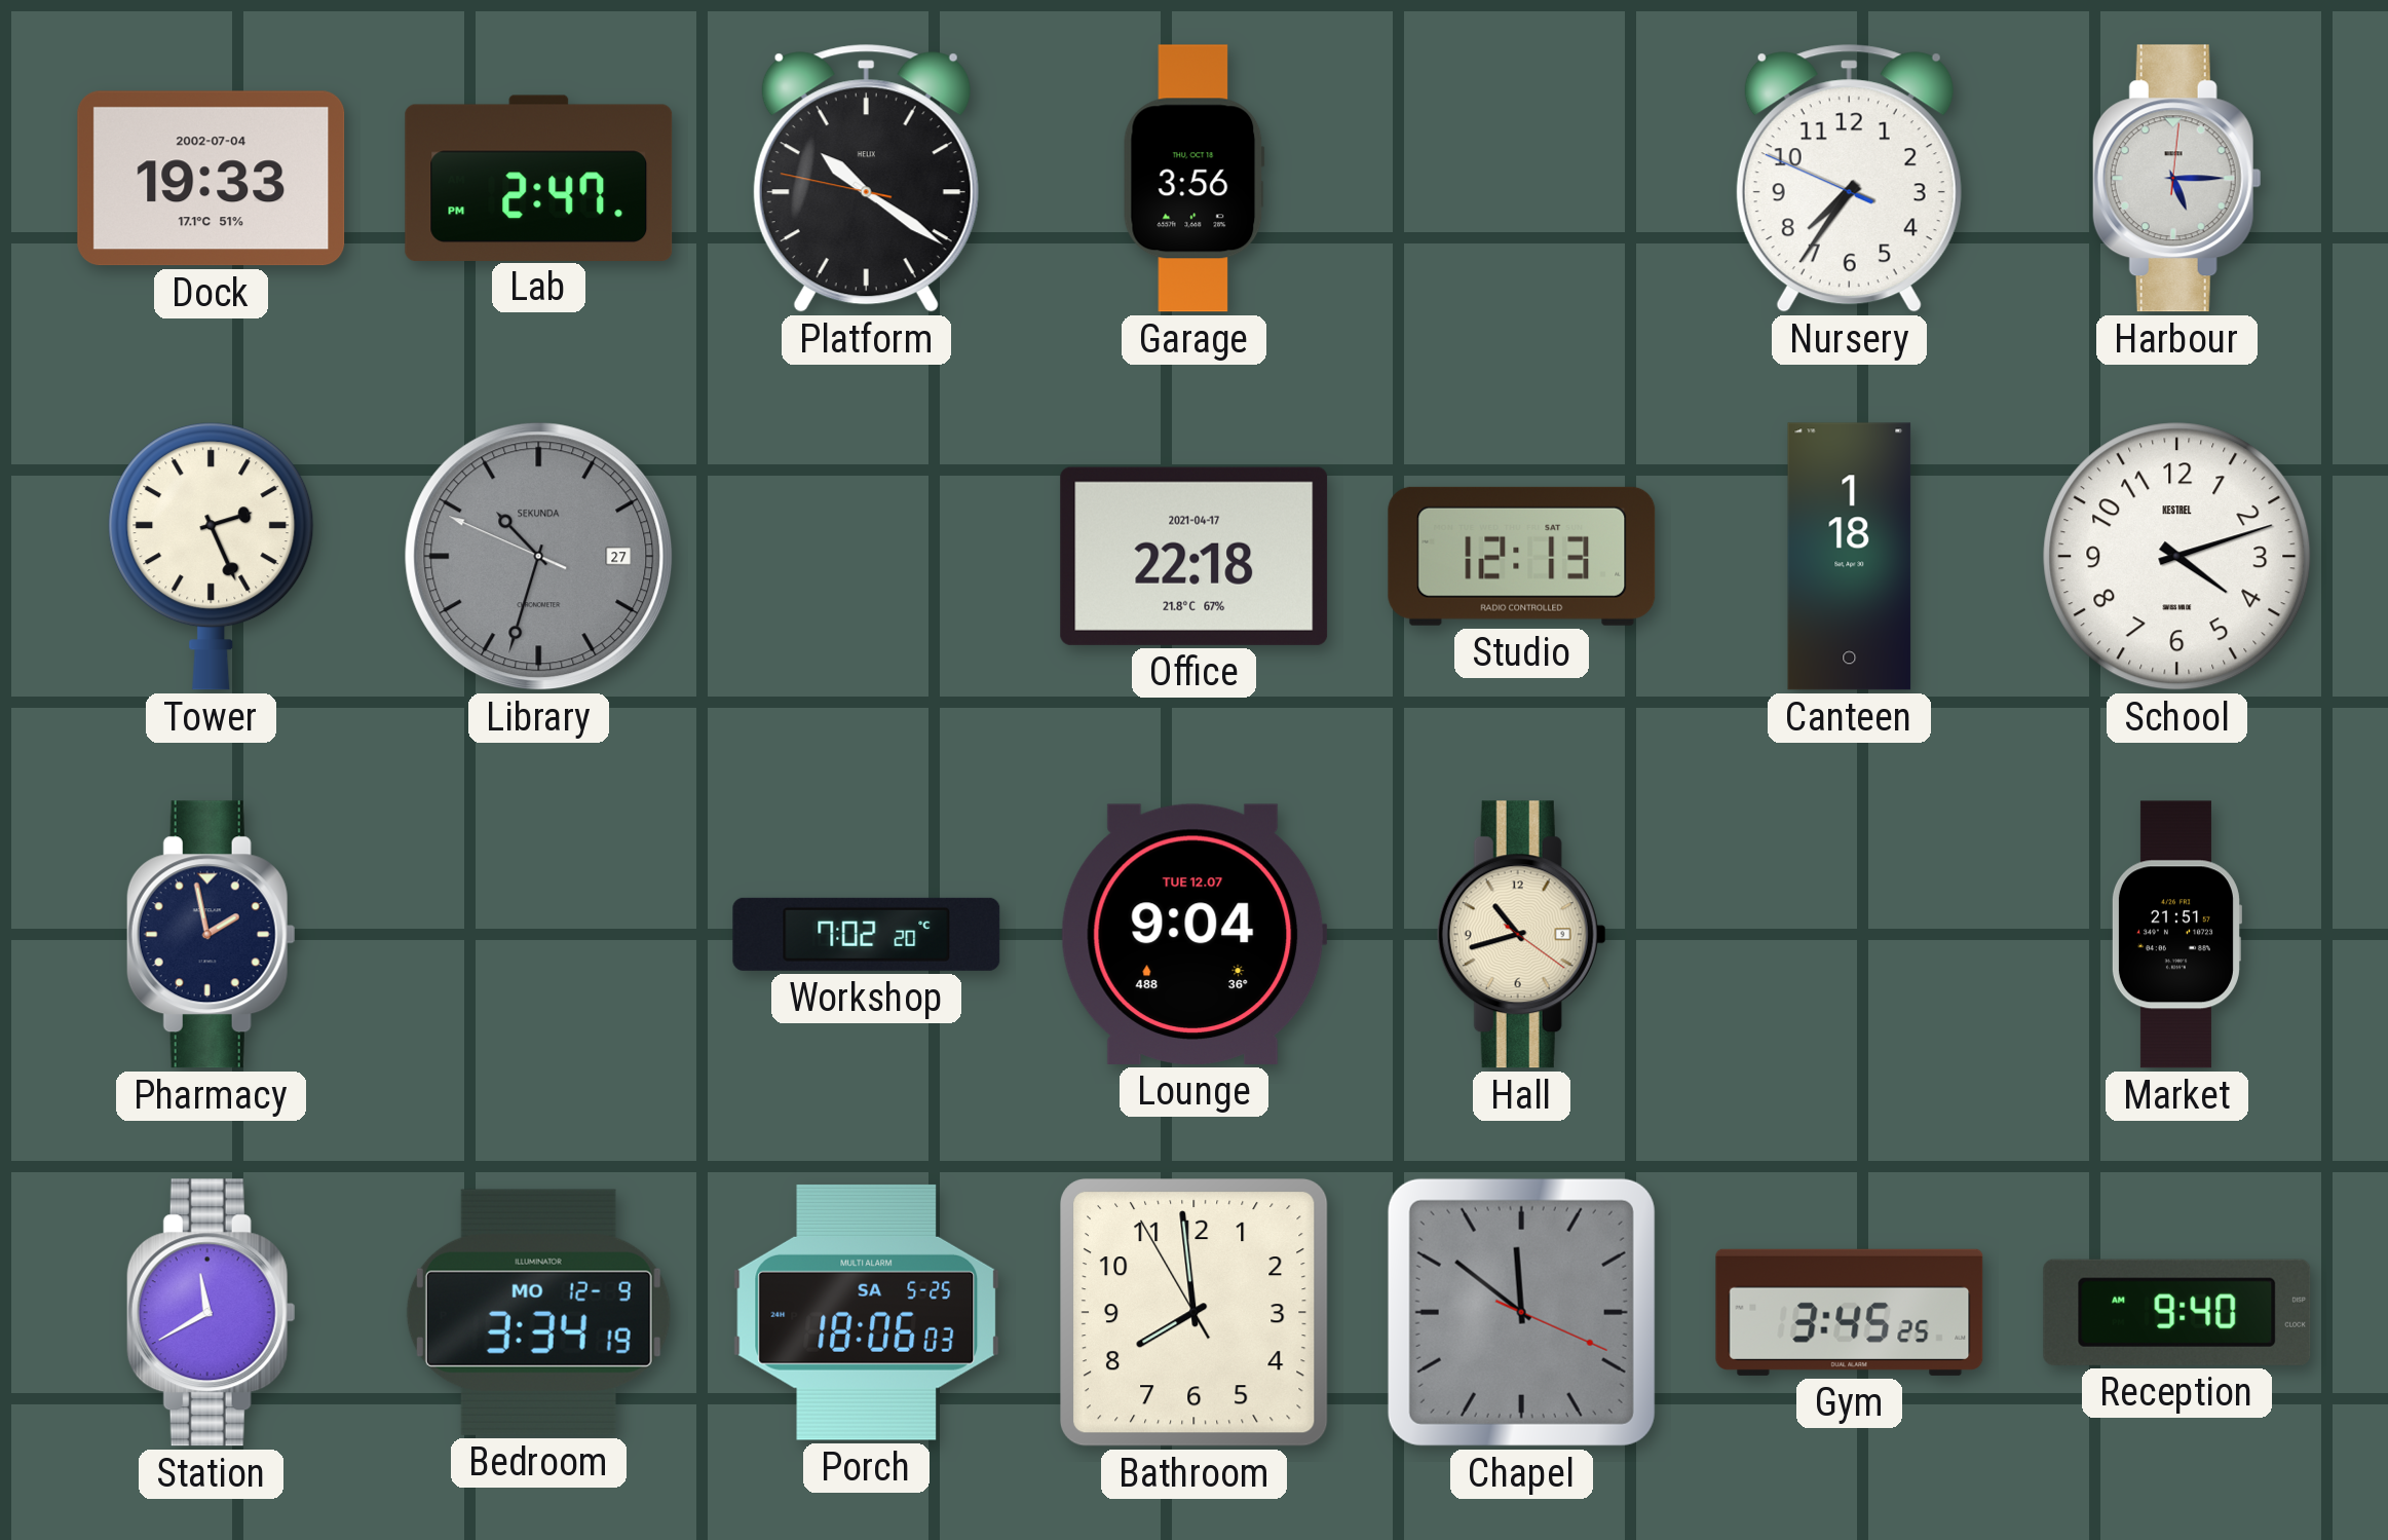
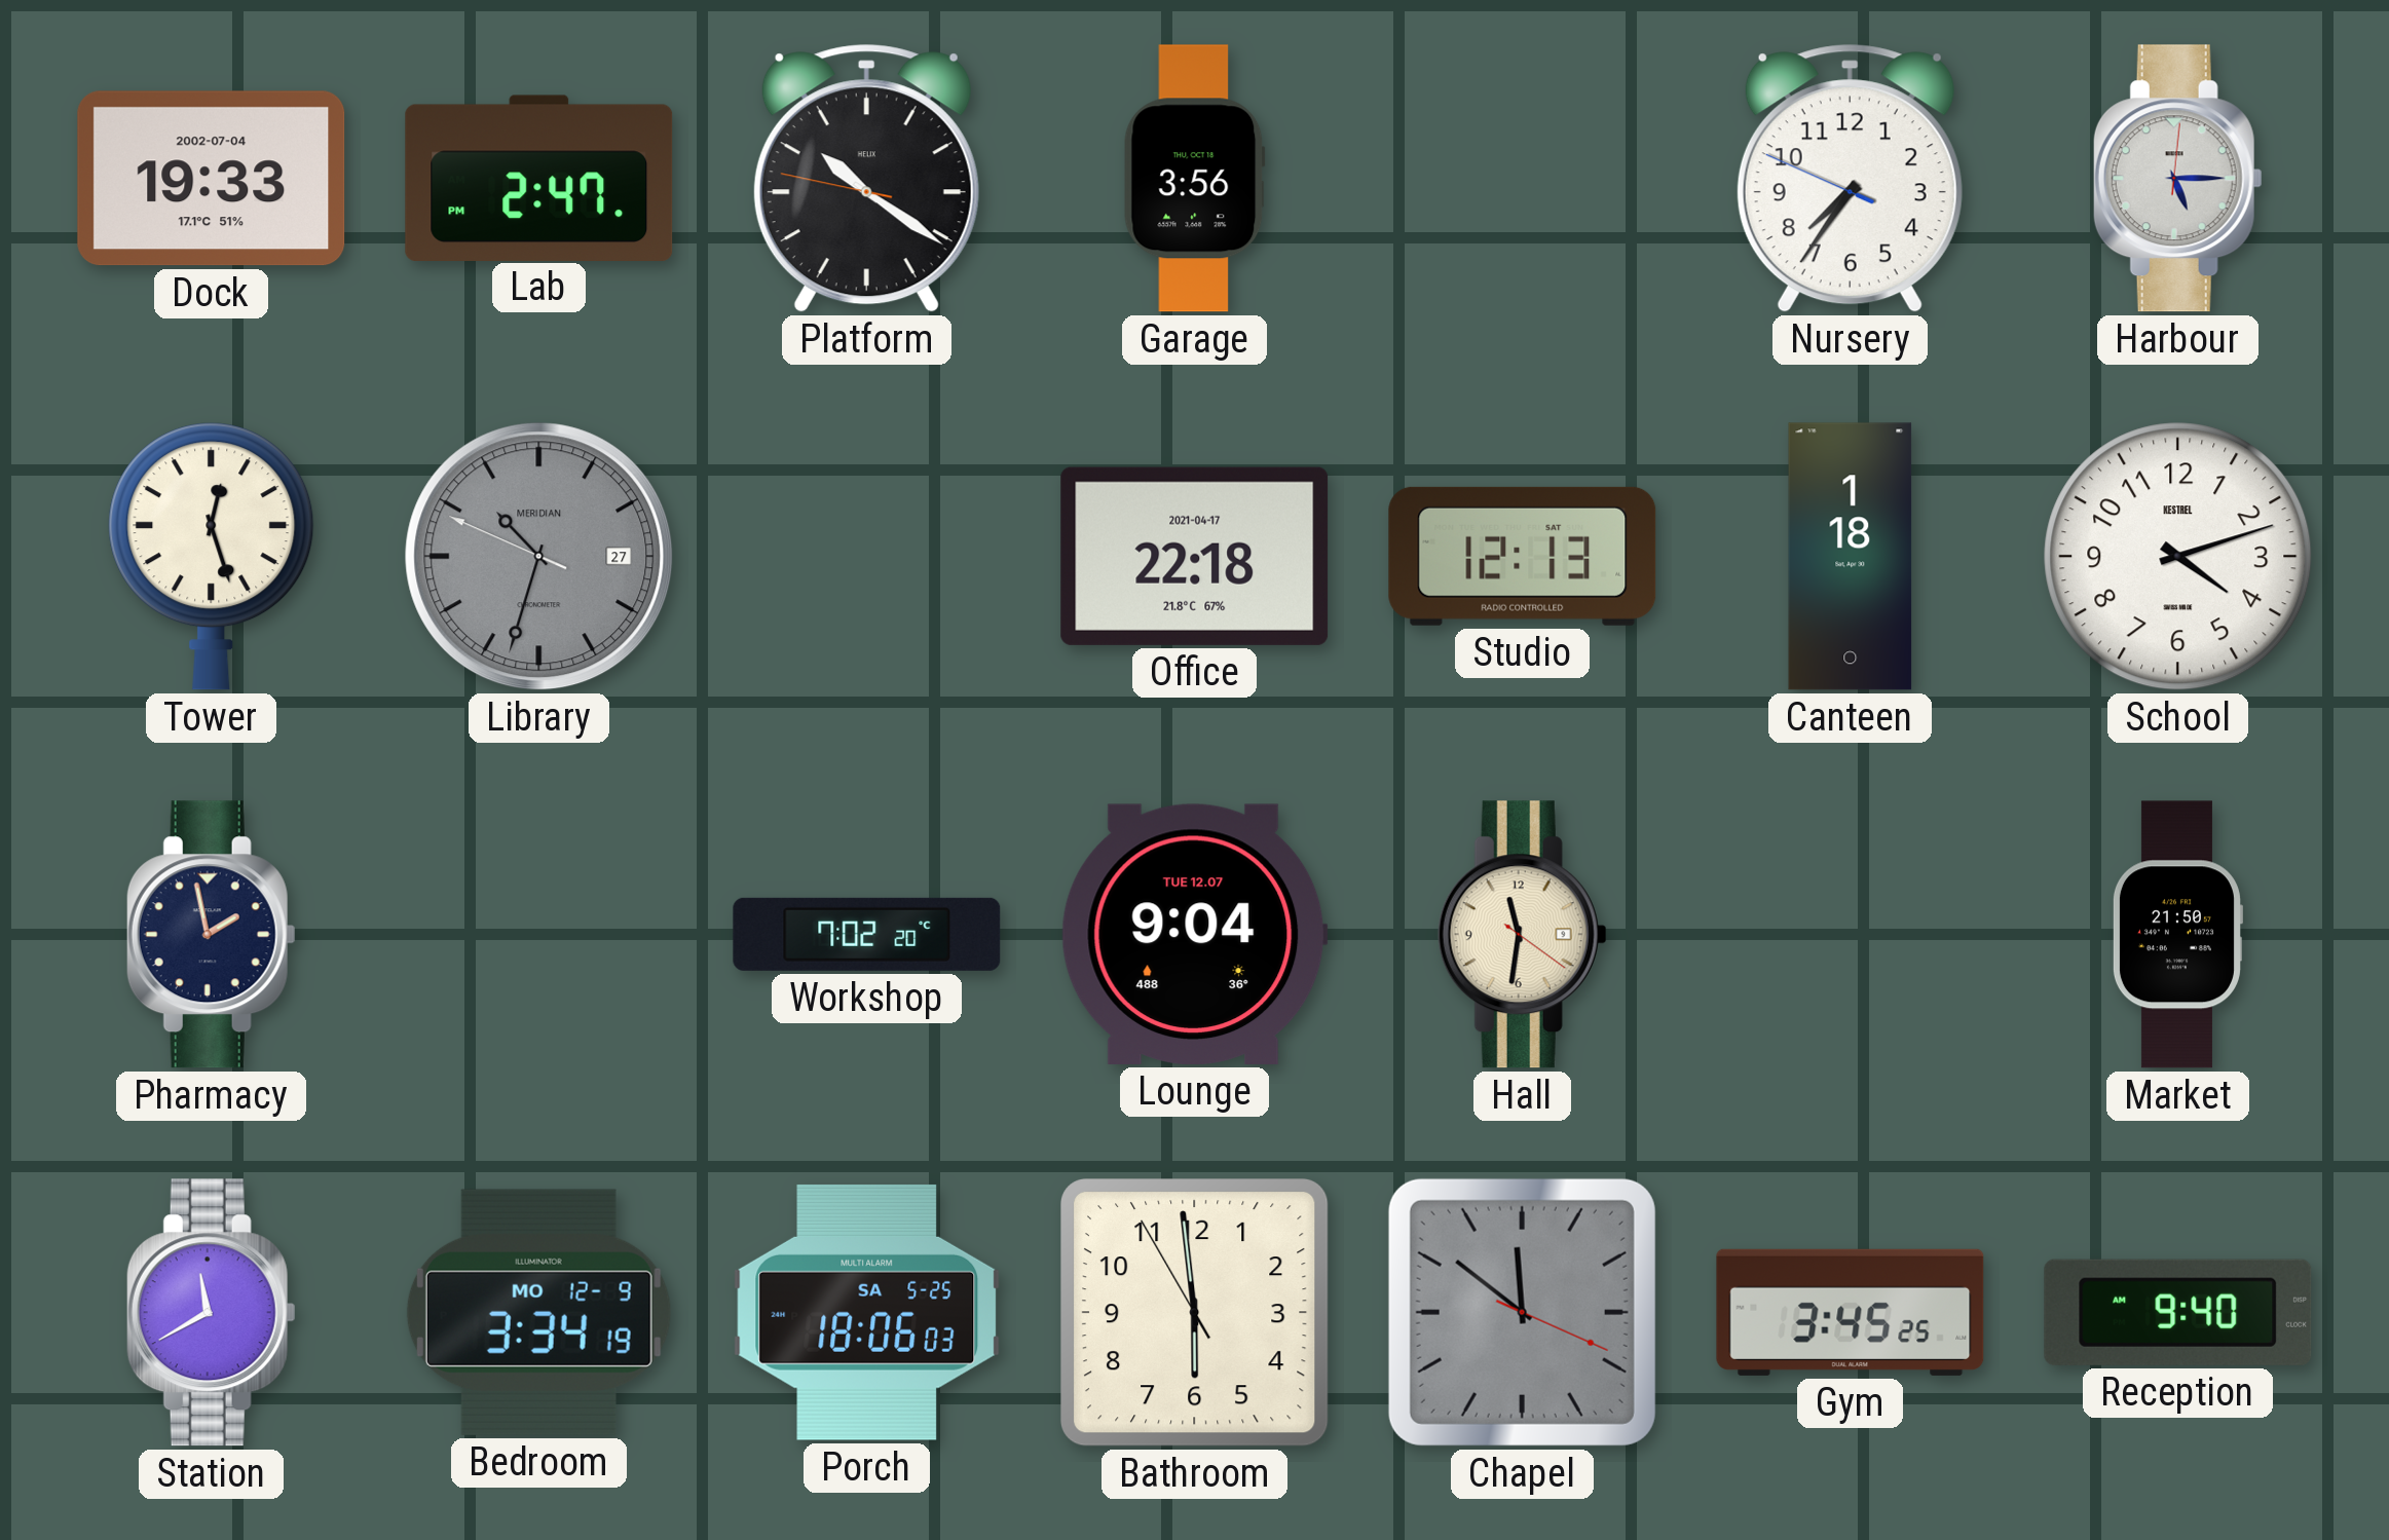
Tower: 2:26 -> 12:27
Library brand: SEKUNDA -> MERIDIAN
Hall: 10:42 -> 11:31
Market: 21:51 -> 21:50
Bathroom: 7:58 -> 5:58
